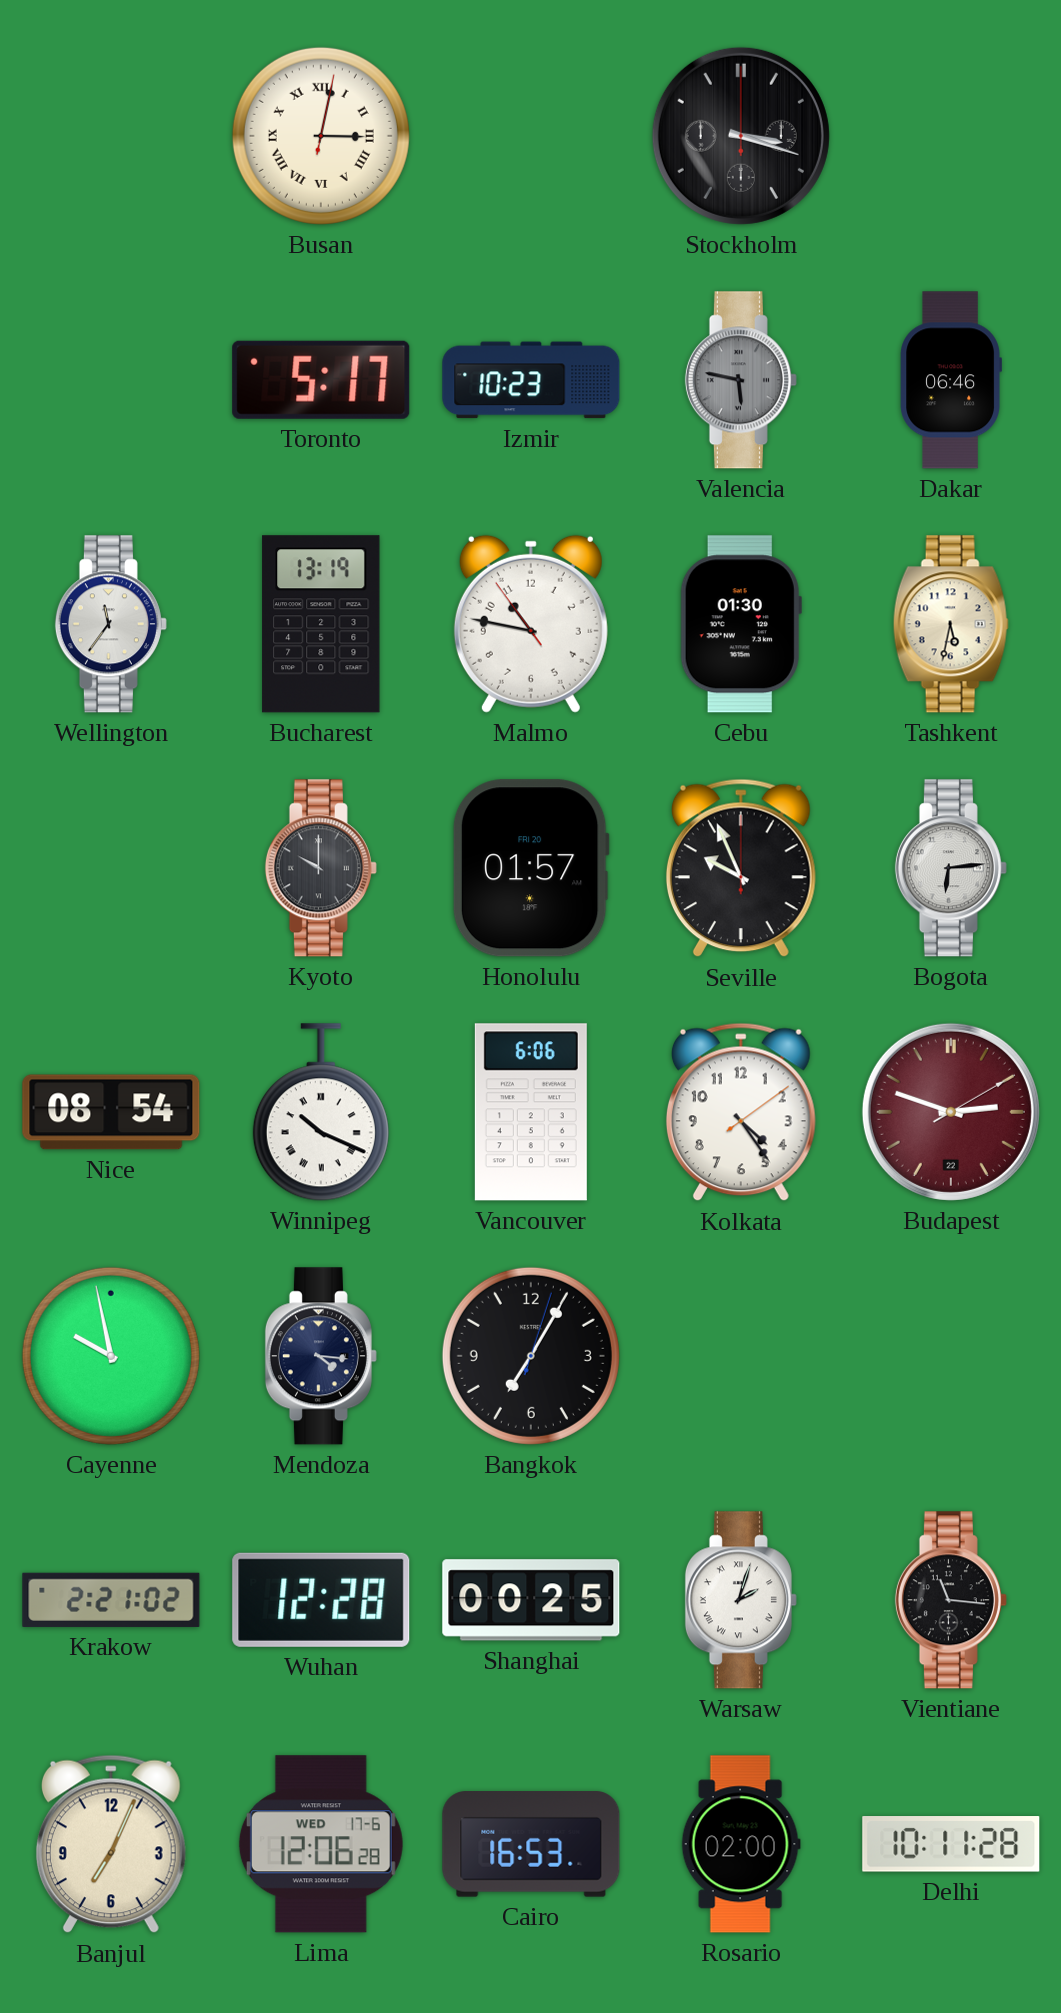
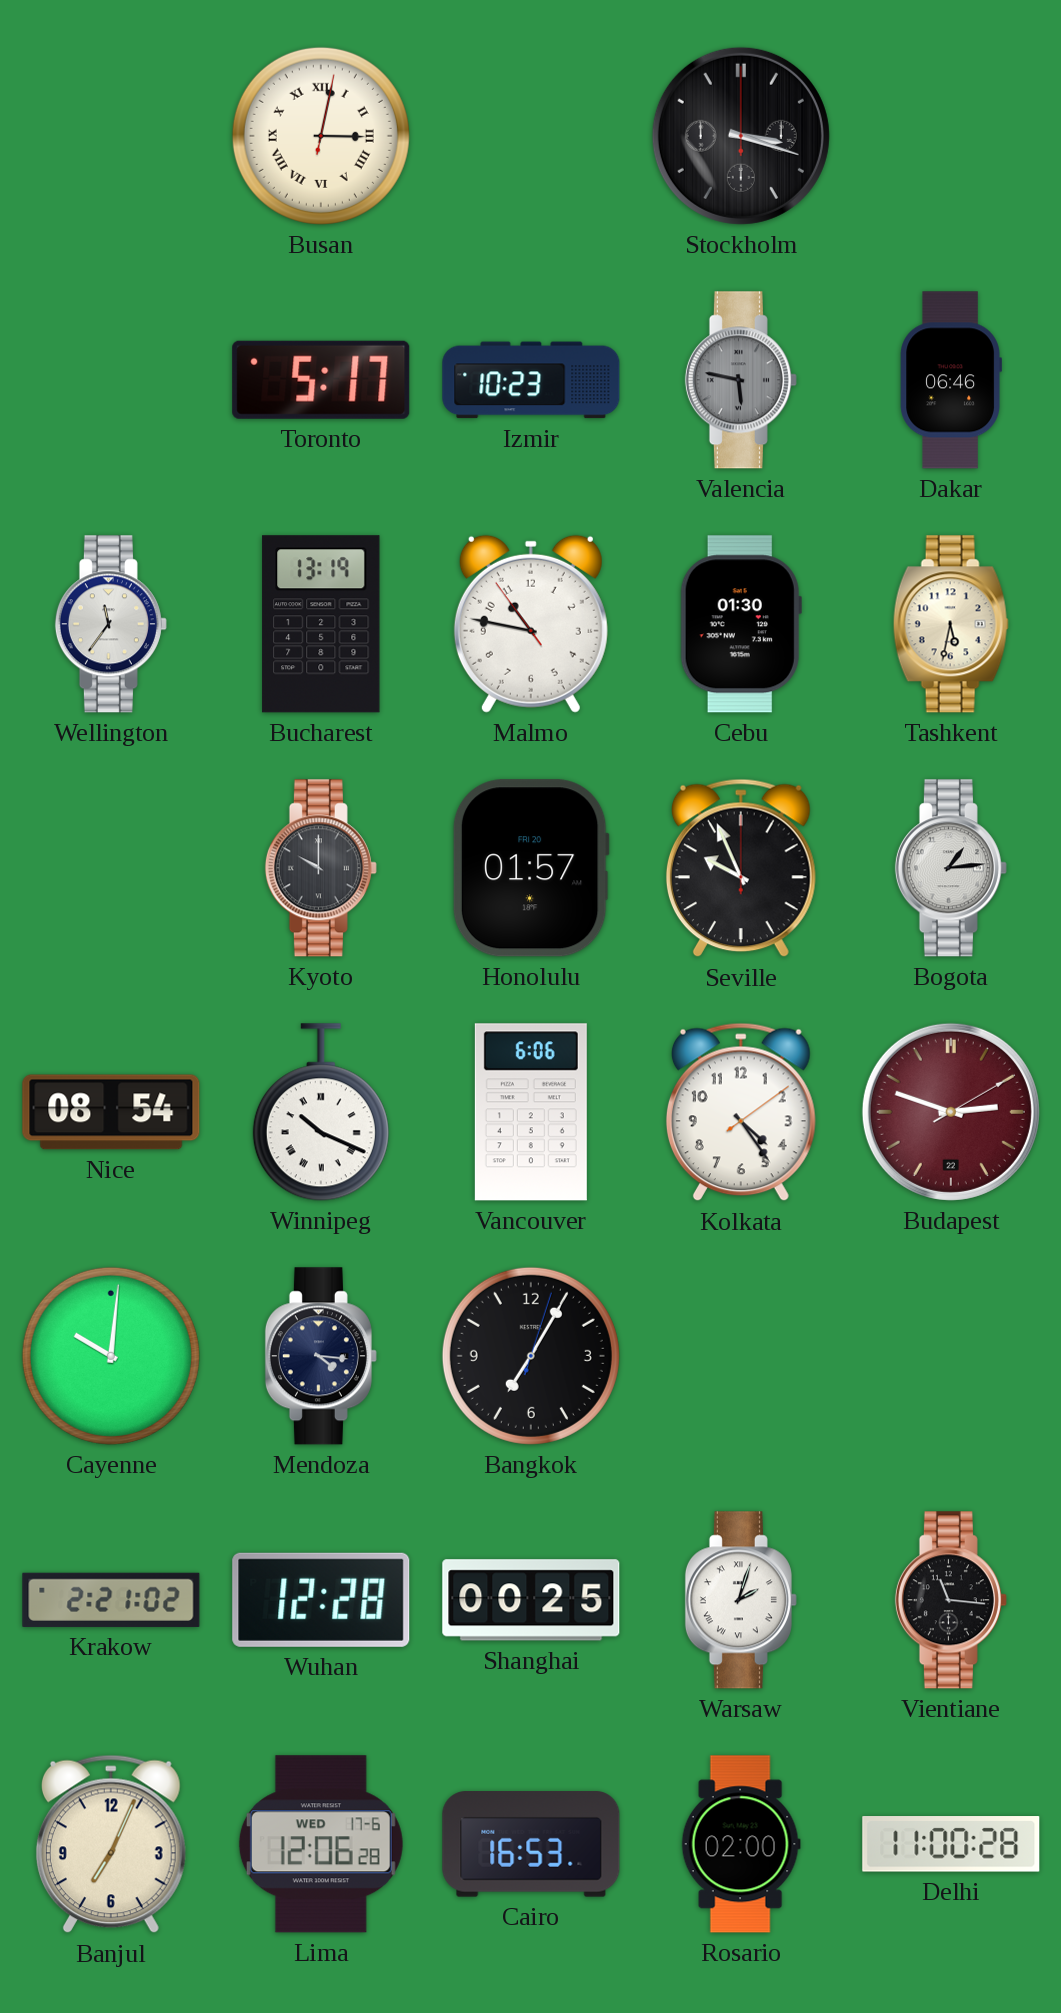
Bogota: 6:14 -> 1:14
Cayenne: 9:58 -> 10:01
Delhi: 10:11 -> 11:00
